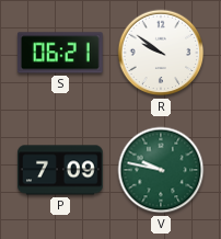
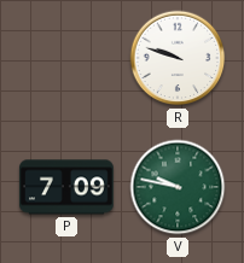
S: 06:21 -> none
R: 9:51 -> 9:48
